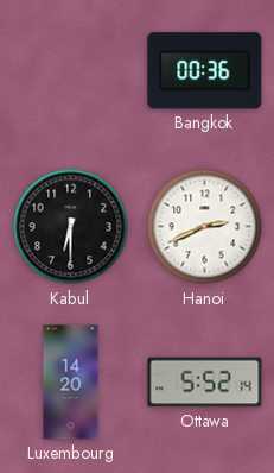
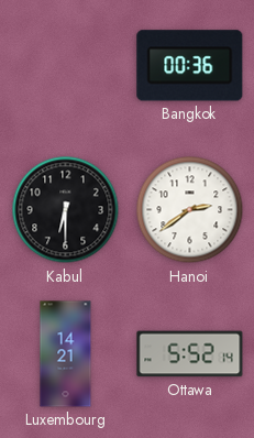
Hanoi: 2:41 -> 2:39
Luxembourg: 14:20 -> 14:21
